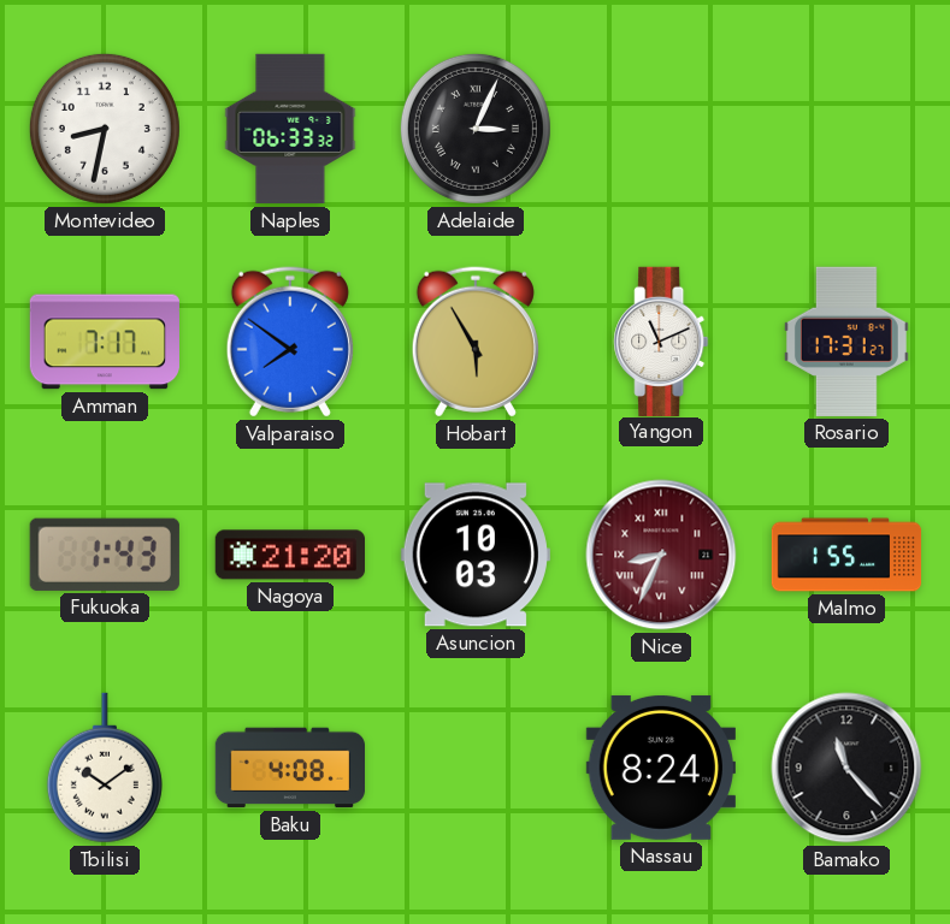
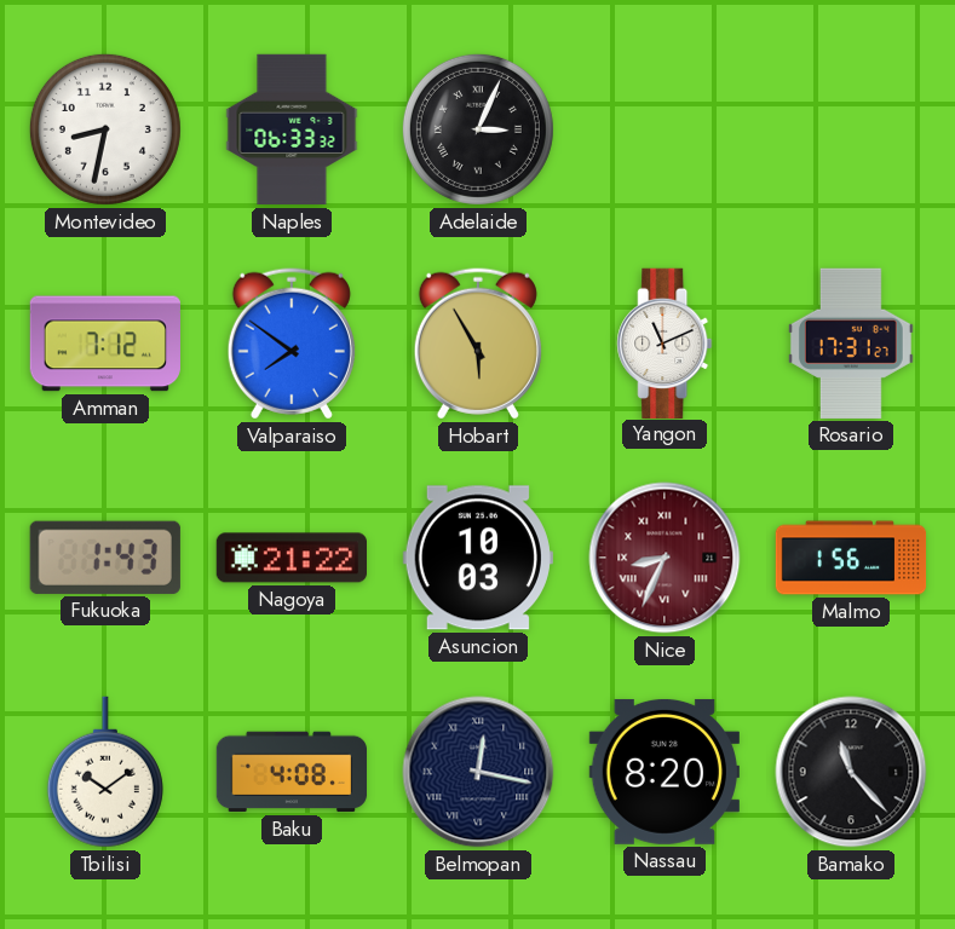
Amman: 7:17 -> 7:12
Nagoya: 21:20 -> 21:22
Malmo: 1:55 -> 1:56
Belmopan: none -> 12:17
Nassau: 8:24 -> 8:20
